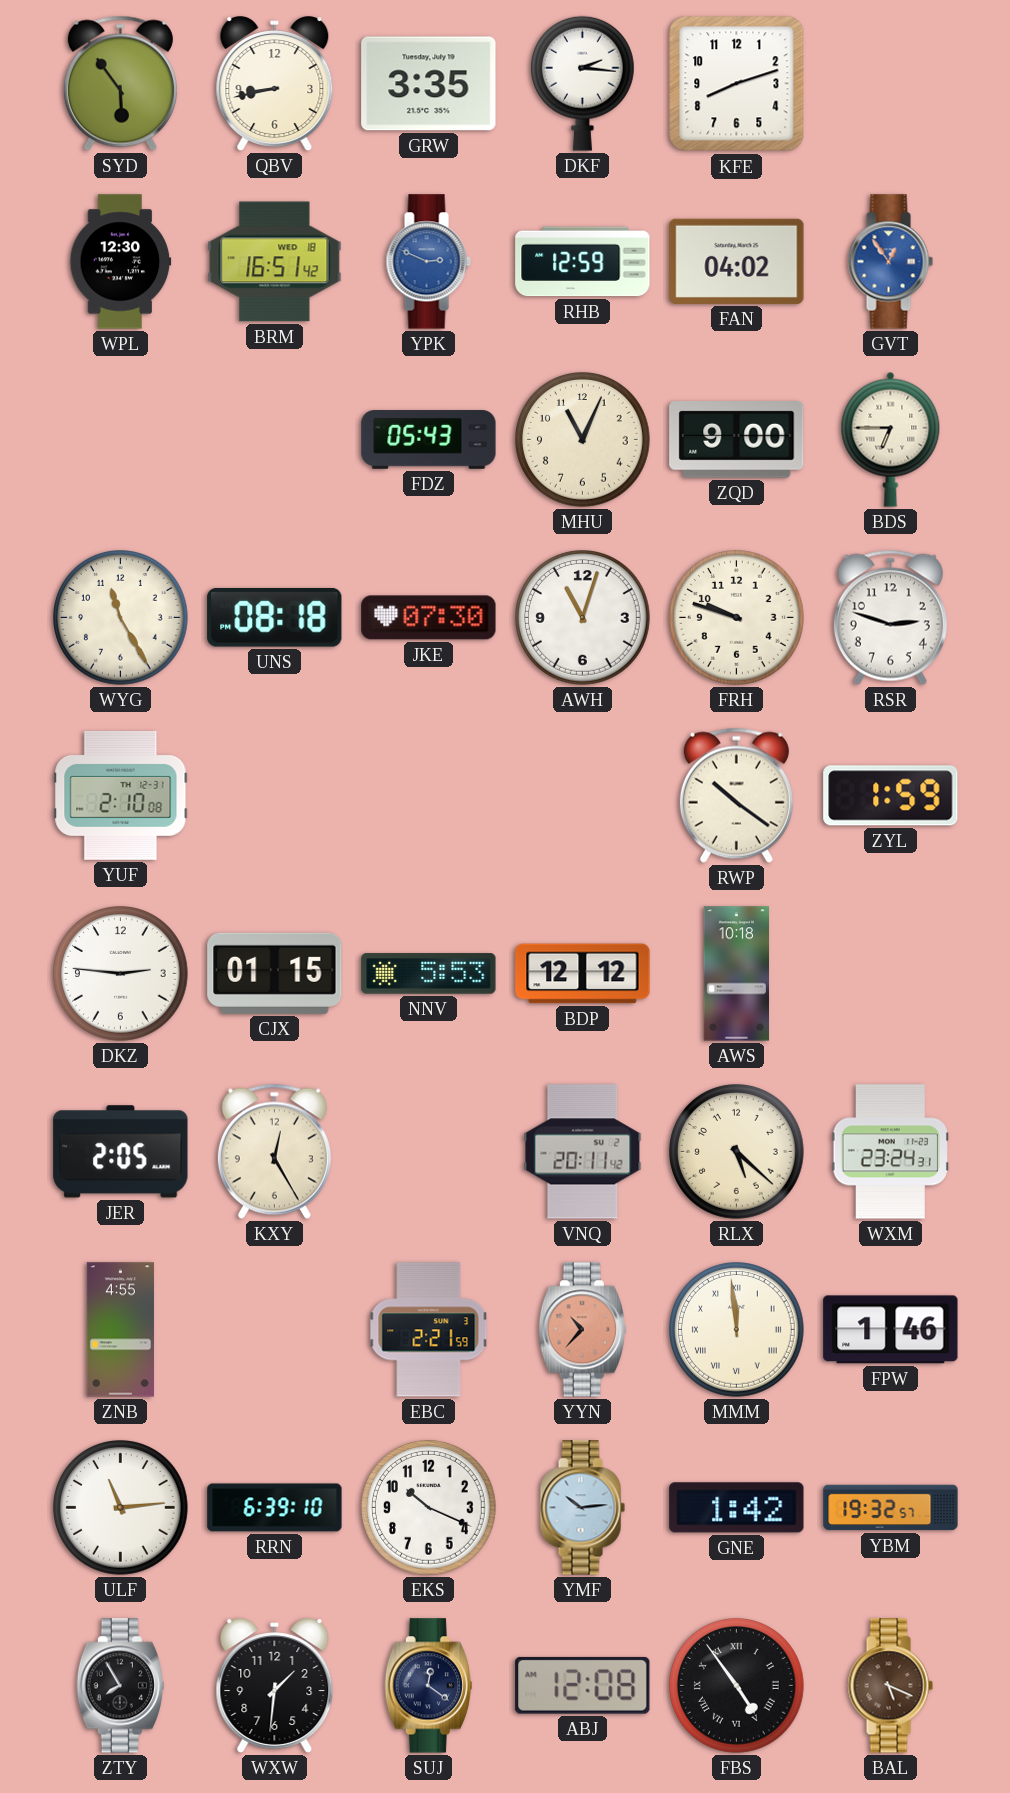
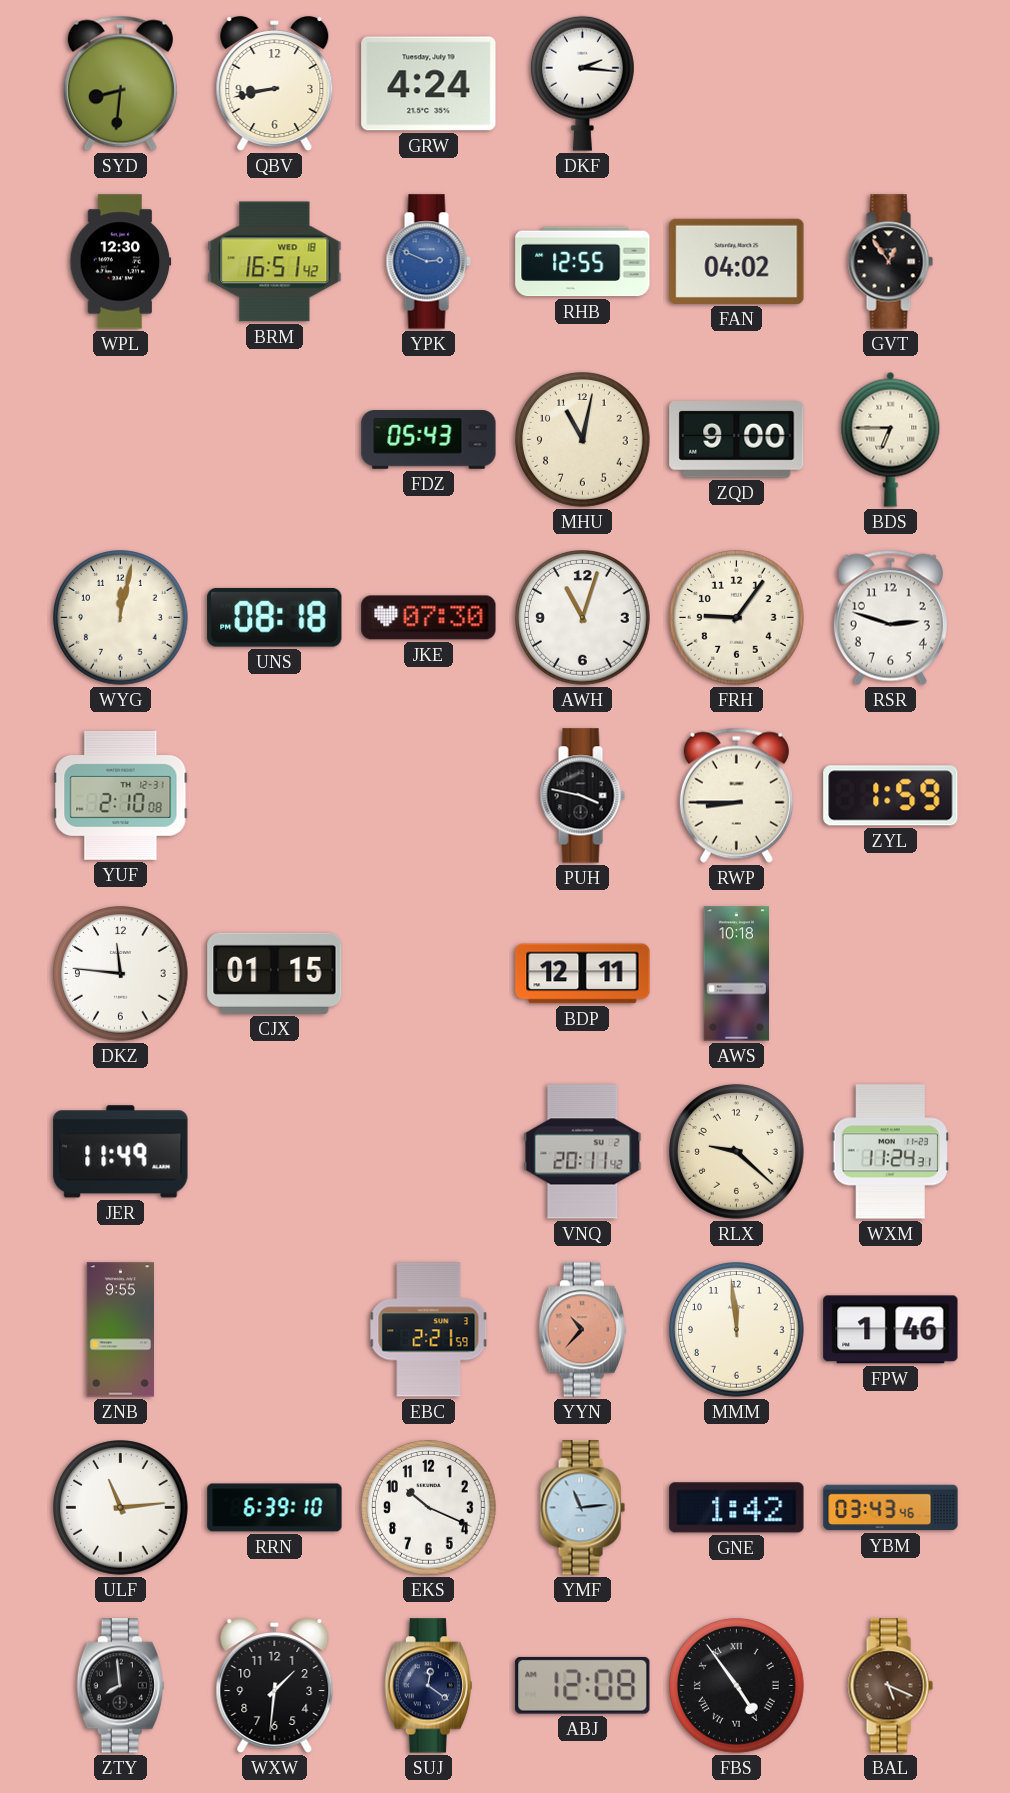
SYD: 5:54 -> 8:31
GRW: 3:35 -> 4:24
KFE: 8:12 -> none
RHB: 12:59 -> 12:55
GVT dial: blue -> black
MHU: 11:04 -> 11:02
WYG: 11:25 -> 12:02
FRH: 9:48 -> 9:06
PUH: none -> 3:47
RWP: 10:21 -> 8:45
DKZ: 2:46 -> 11:46
NNV: 5:53 -> none
BDP: 12:12 -> 12:11
JER: 2:05 -> 11:49
KXY: 12:25 -> none
RLX: 5:22 -> 9:22
WXM: 23:24 -> 11:24
ZNB: 4:55 -> 9:55
MMM numerals: Roman -> Arabic
YMF: 10:14 -> 11:14
YBM: 19:32 -> 03:43
ZTY: 7:55 -> 7:59
